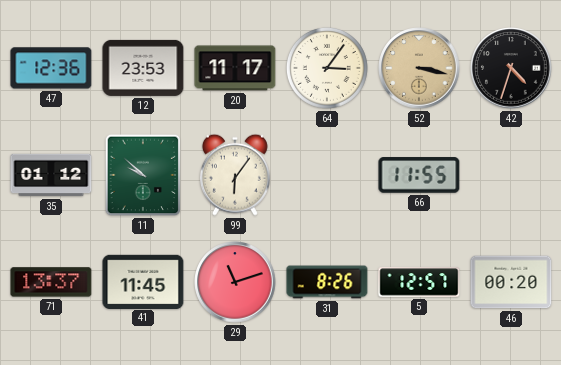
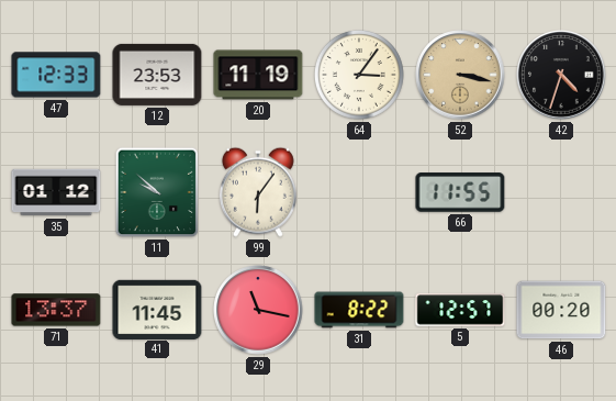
47: 12:36 -> 12:33
20: 11:17 -> 11:19
29: 11:12 -> 11:17
31: 8:26 -> 8:22
